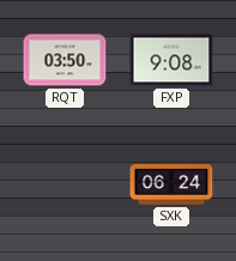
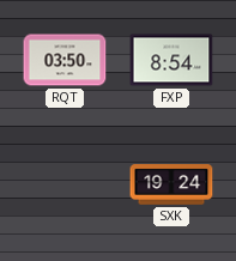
FXP: 9:08 -> 8:54
SXK: 06:24 -> 19:24
